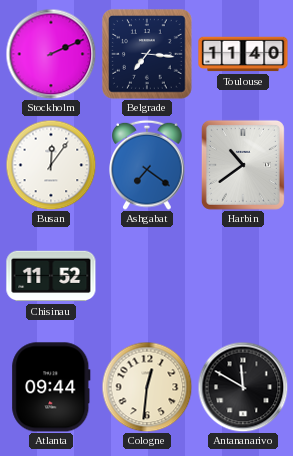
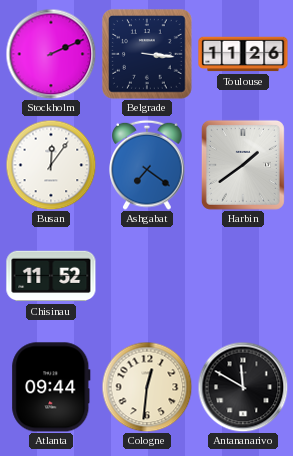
Belgrade: 7:16 -> 3:16
Toulouse: 11:40 -> 11:26
Harbin: 10:39 -> 1:39
